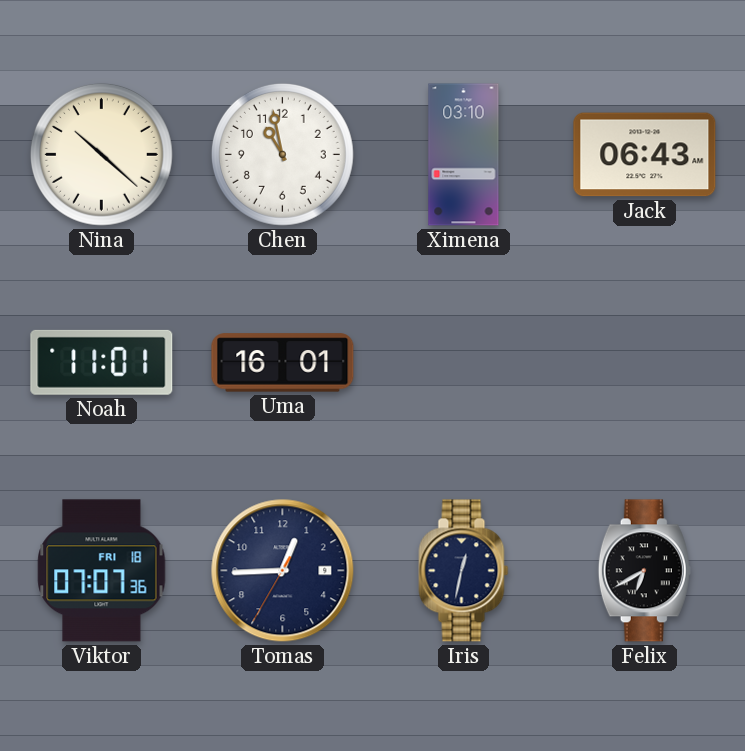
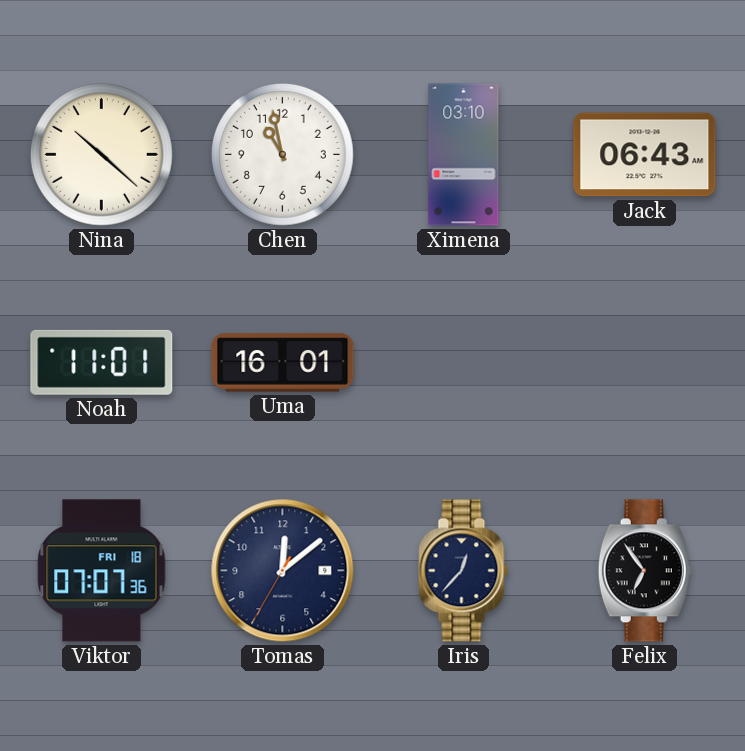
Tomas: 12:44 -> 12:08
Iris: 12:32 -> 12:37
Felix: 6:40 -> 6:54
